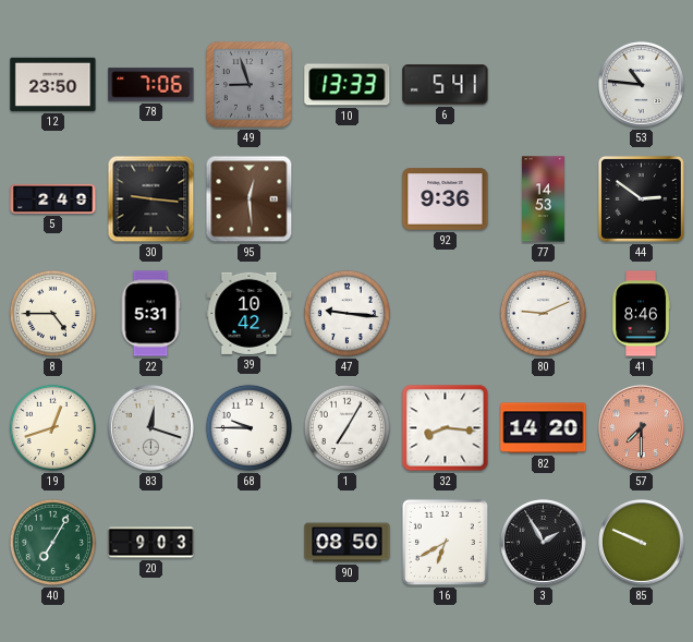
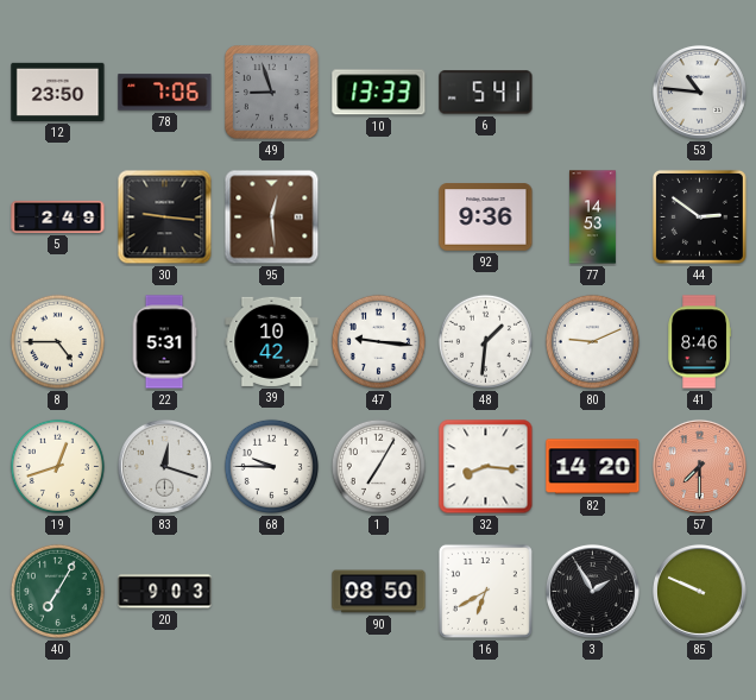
48: none -> 1:31
